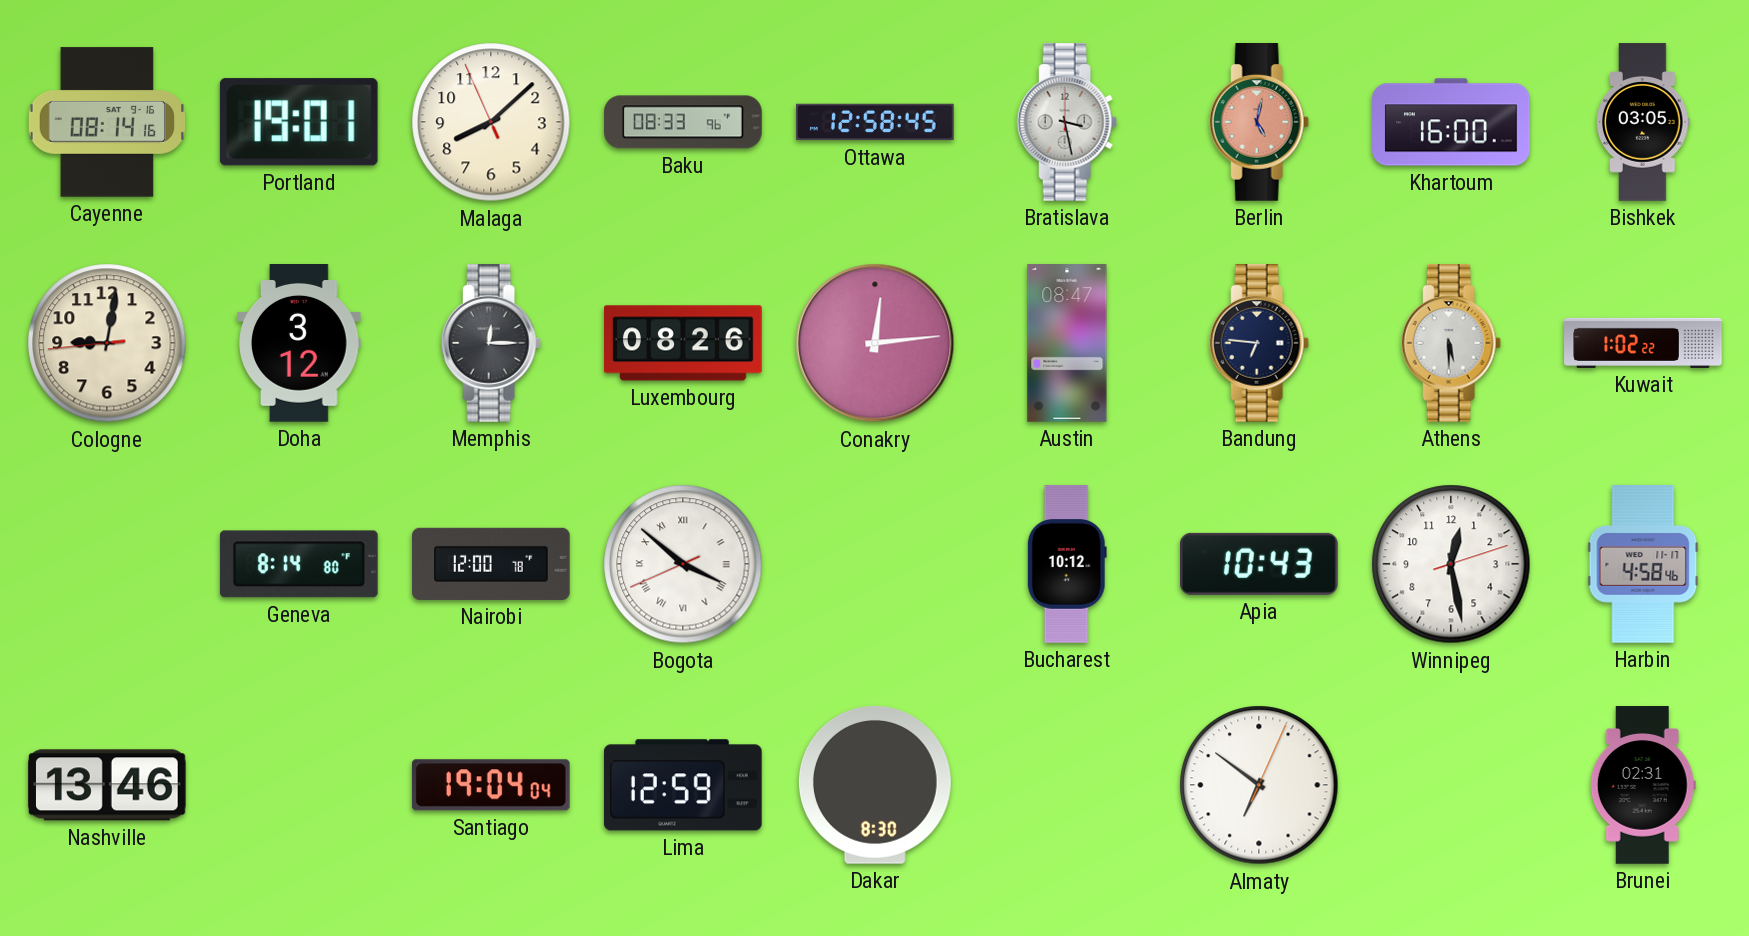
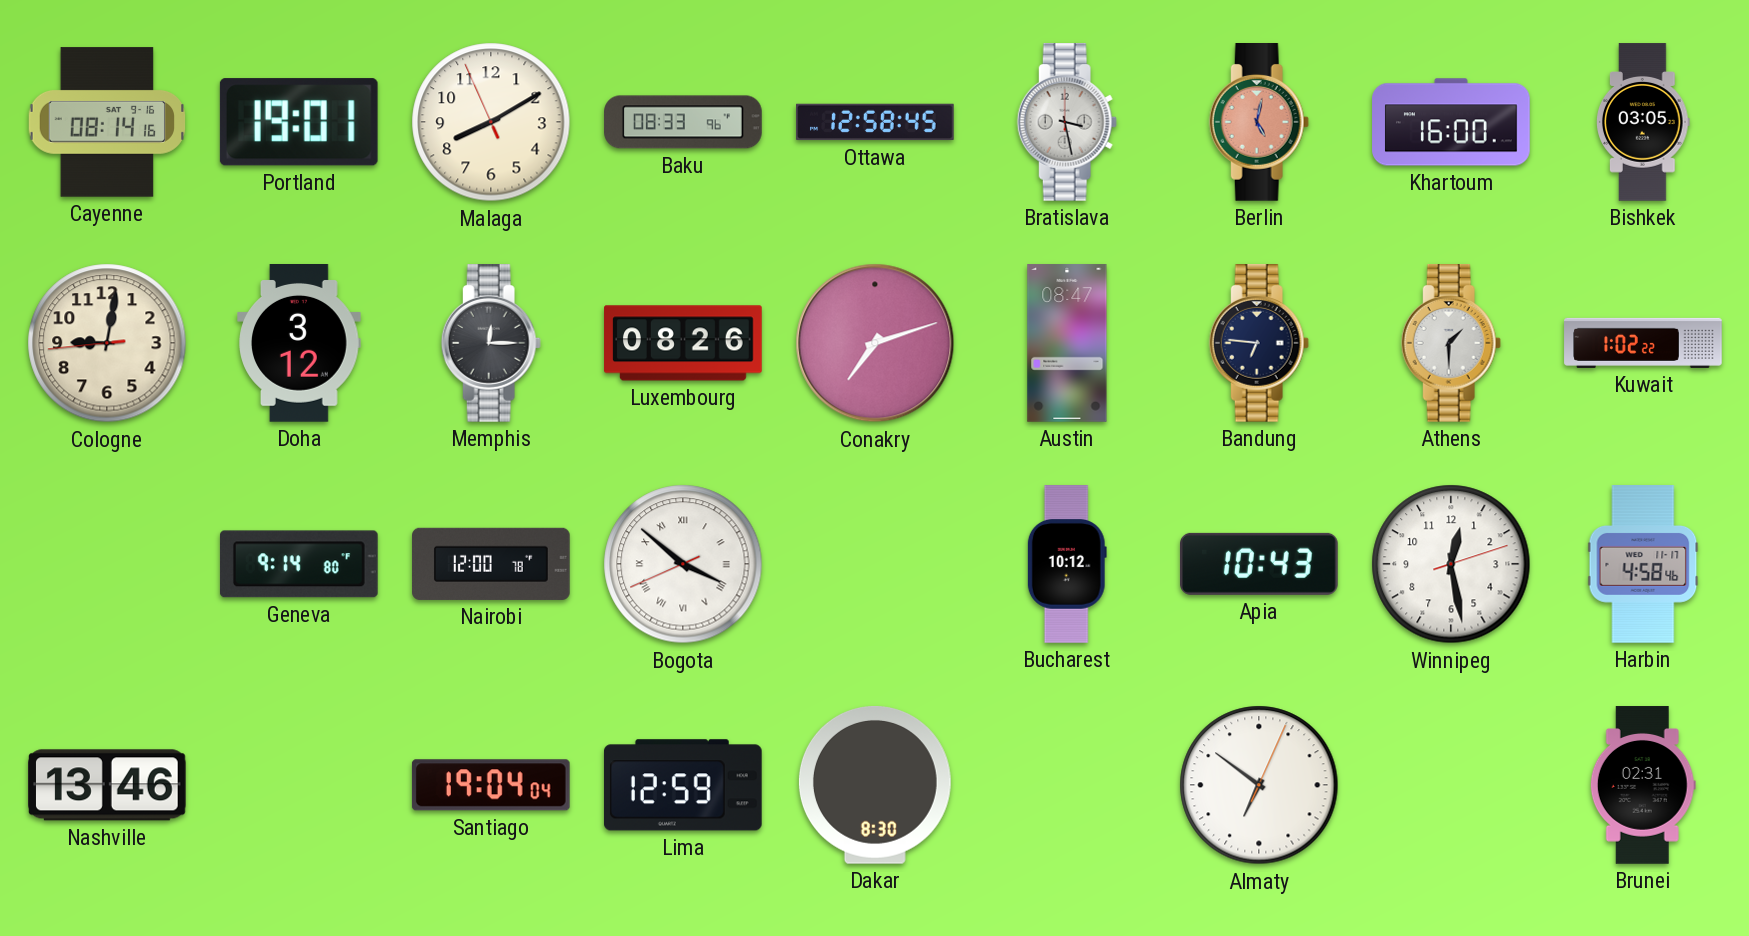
Malaga: 8:07 -> 8:09
Conakry: 12:14 -> 7:12
Athens: 5:30 -> 1:30
Geneva: 8:14 -> 9:14
